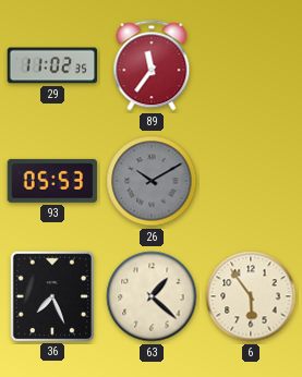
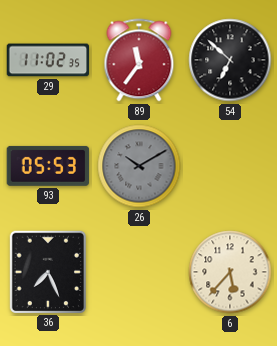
54: none -> 6:52
63: 1:22 -> none
6: 5:54 -> 5:37
